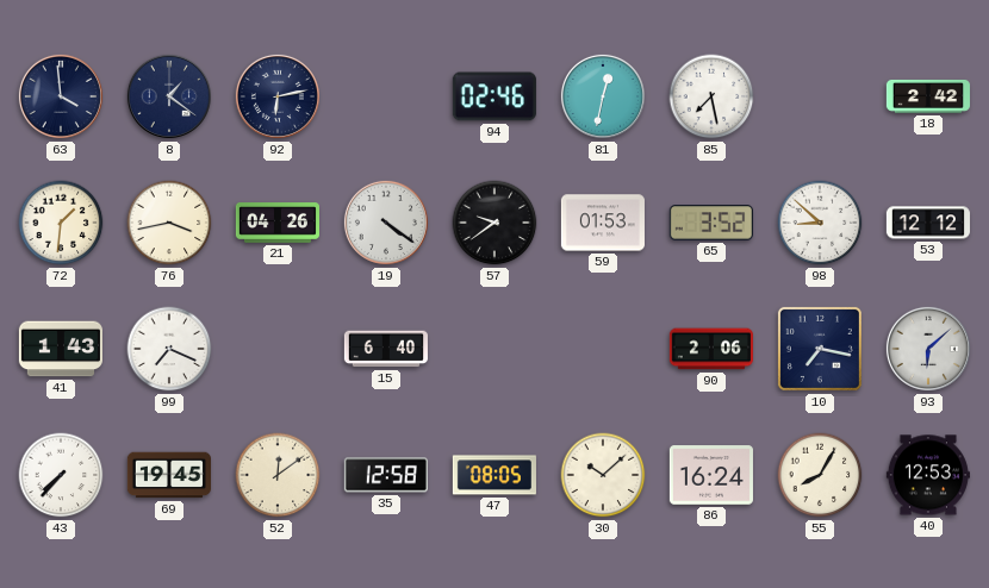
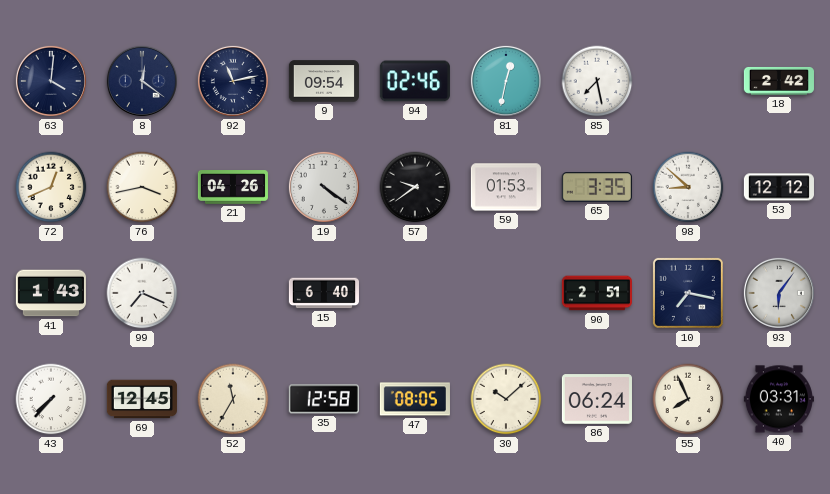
63: 3:59 -> 4:01
8: 1:21 -> 12:21
92: 6:13 -> 11:13
9: none -> 09:54
72: 1:31 -> 12:41
65: 3:52 -> 3:35
90: 2:06 -> 2:51
93: 6:08 -> 6:06
69: 19:45 -> 12:45
52: 12:09 -> 11:35
86: 16:24 -> 06:24
55: 8:05 -> 7:56
40: 12:53 -> 03:31
